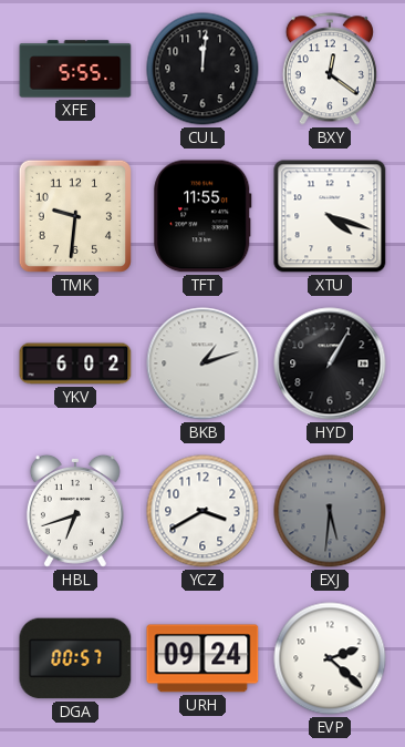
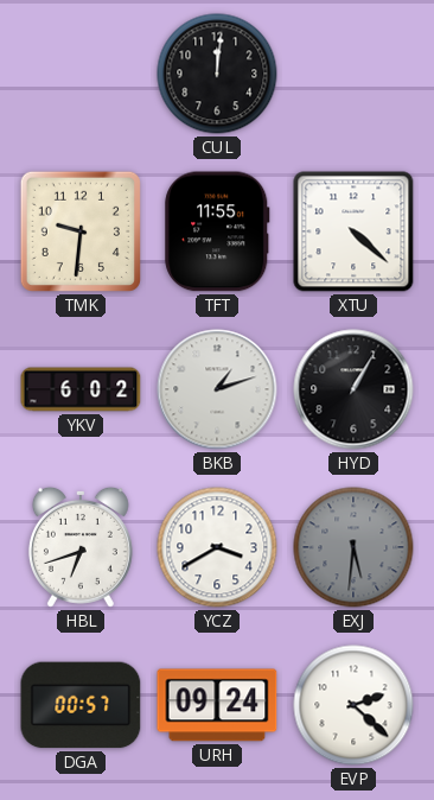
XFE: 5:55 -> none
BXY: 12:21 -> none
XTU: 4:18 -> 4:22
